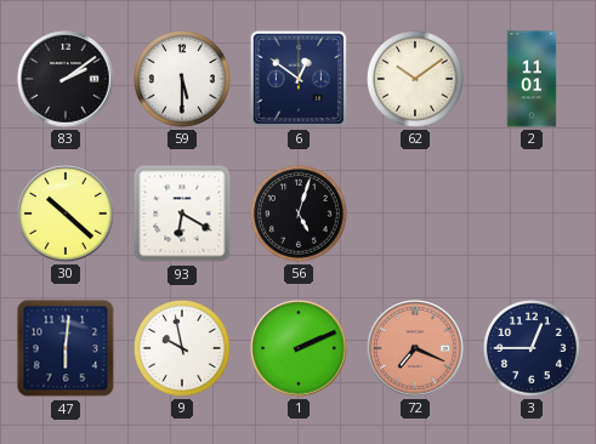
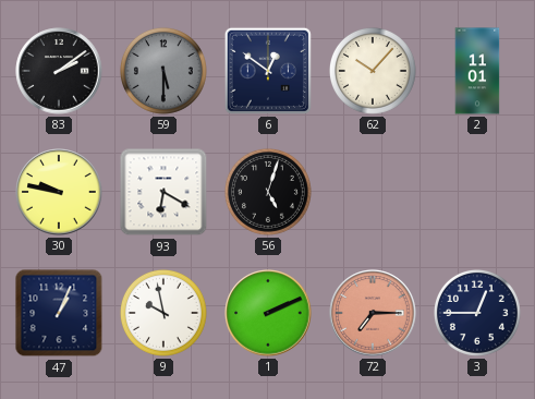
59 dial: white -> grey
62: 10:09 -> 10:07
30: 10:22 -> 9:47
47: 6:01 -> 1:04
72: 7:19 -> 7:15
